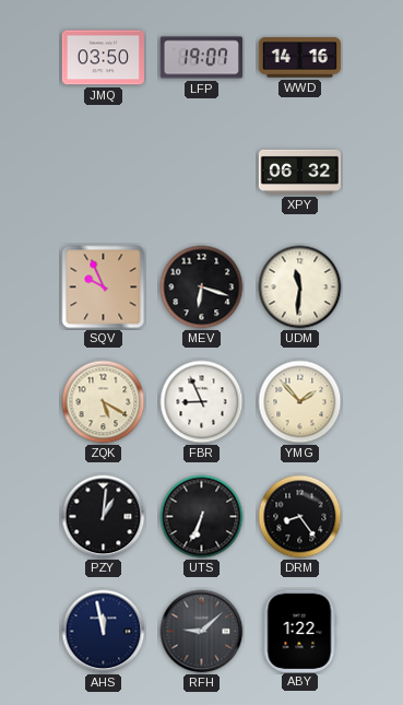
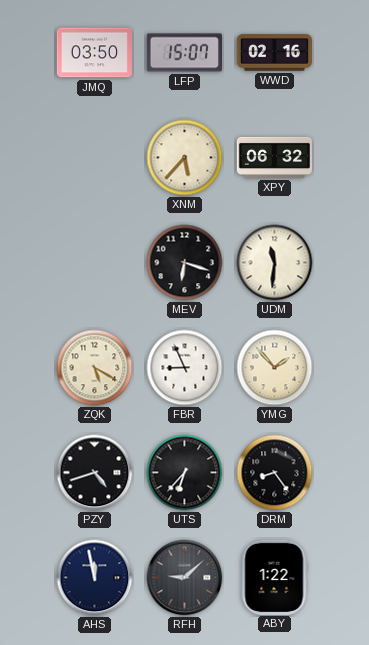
LFP: 19:07 -> 15:07
WWD: 14:16 -> 02:16
XNM: none -> 5:37
SQV: 9:56 -> none
PZY: 1:01 -> 4:42
UTS: 6:34 -> 6:37
